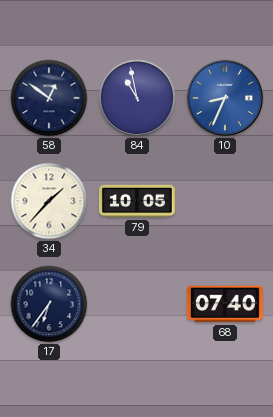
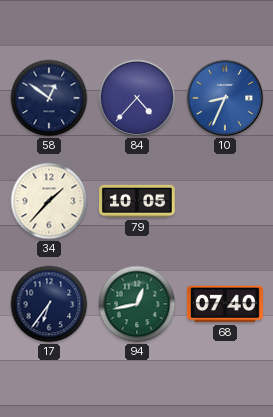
84: 10:58 -> 4:37
94: none -> 12:43
